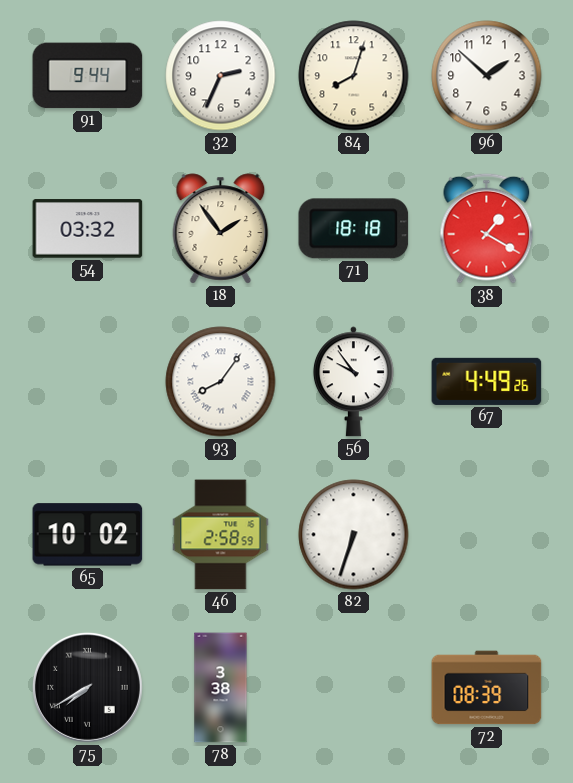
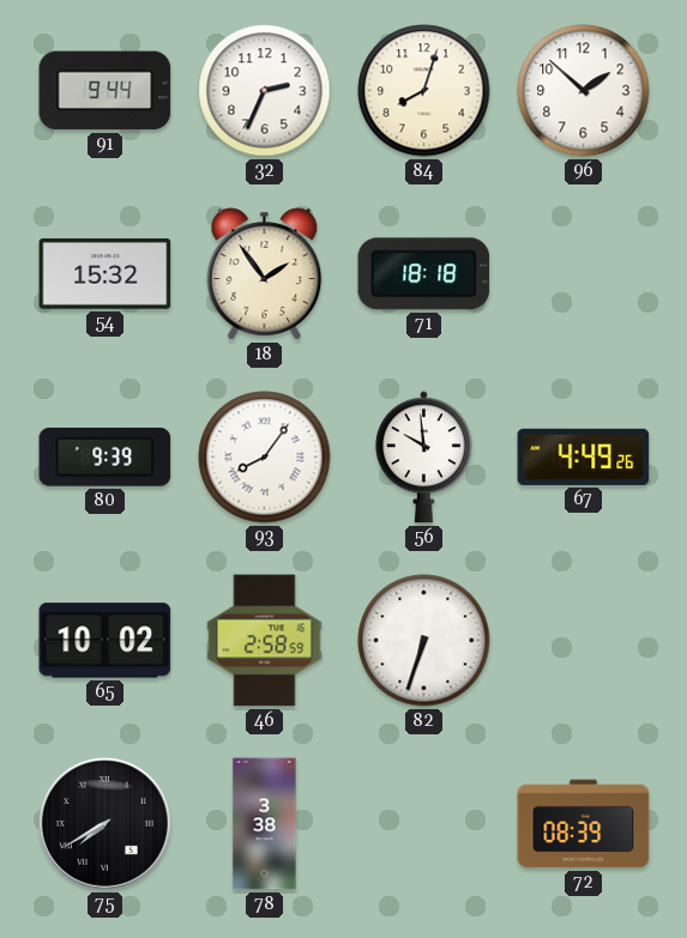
54: 03:32 -> 15:32
38: 1:20 -> none
80: none -> 9:39
56: 9:54 -> 9:59
